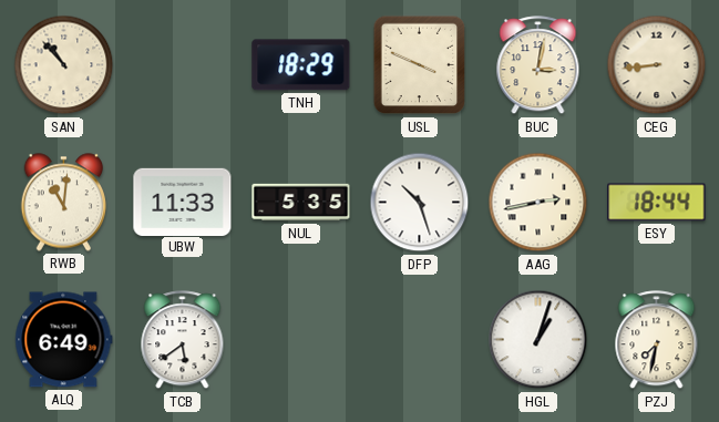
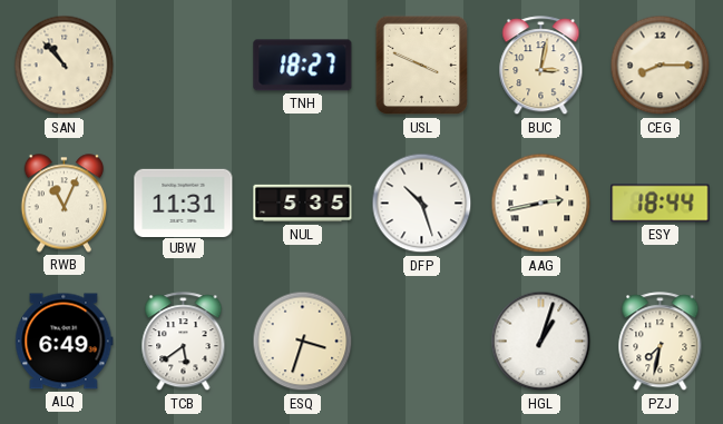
TNH: 18:29 -> 18:27
CEG: 8:44 -> 8:15
RWB: 11:01 -> 11:04
UBW: 11:33 -> 11:31
ESQ: none -> 3:33
